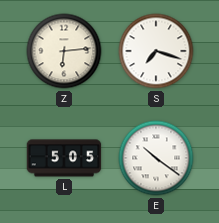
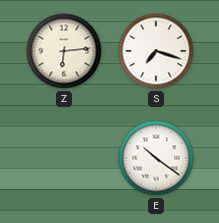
L: 5:05 -> none
